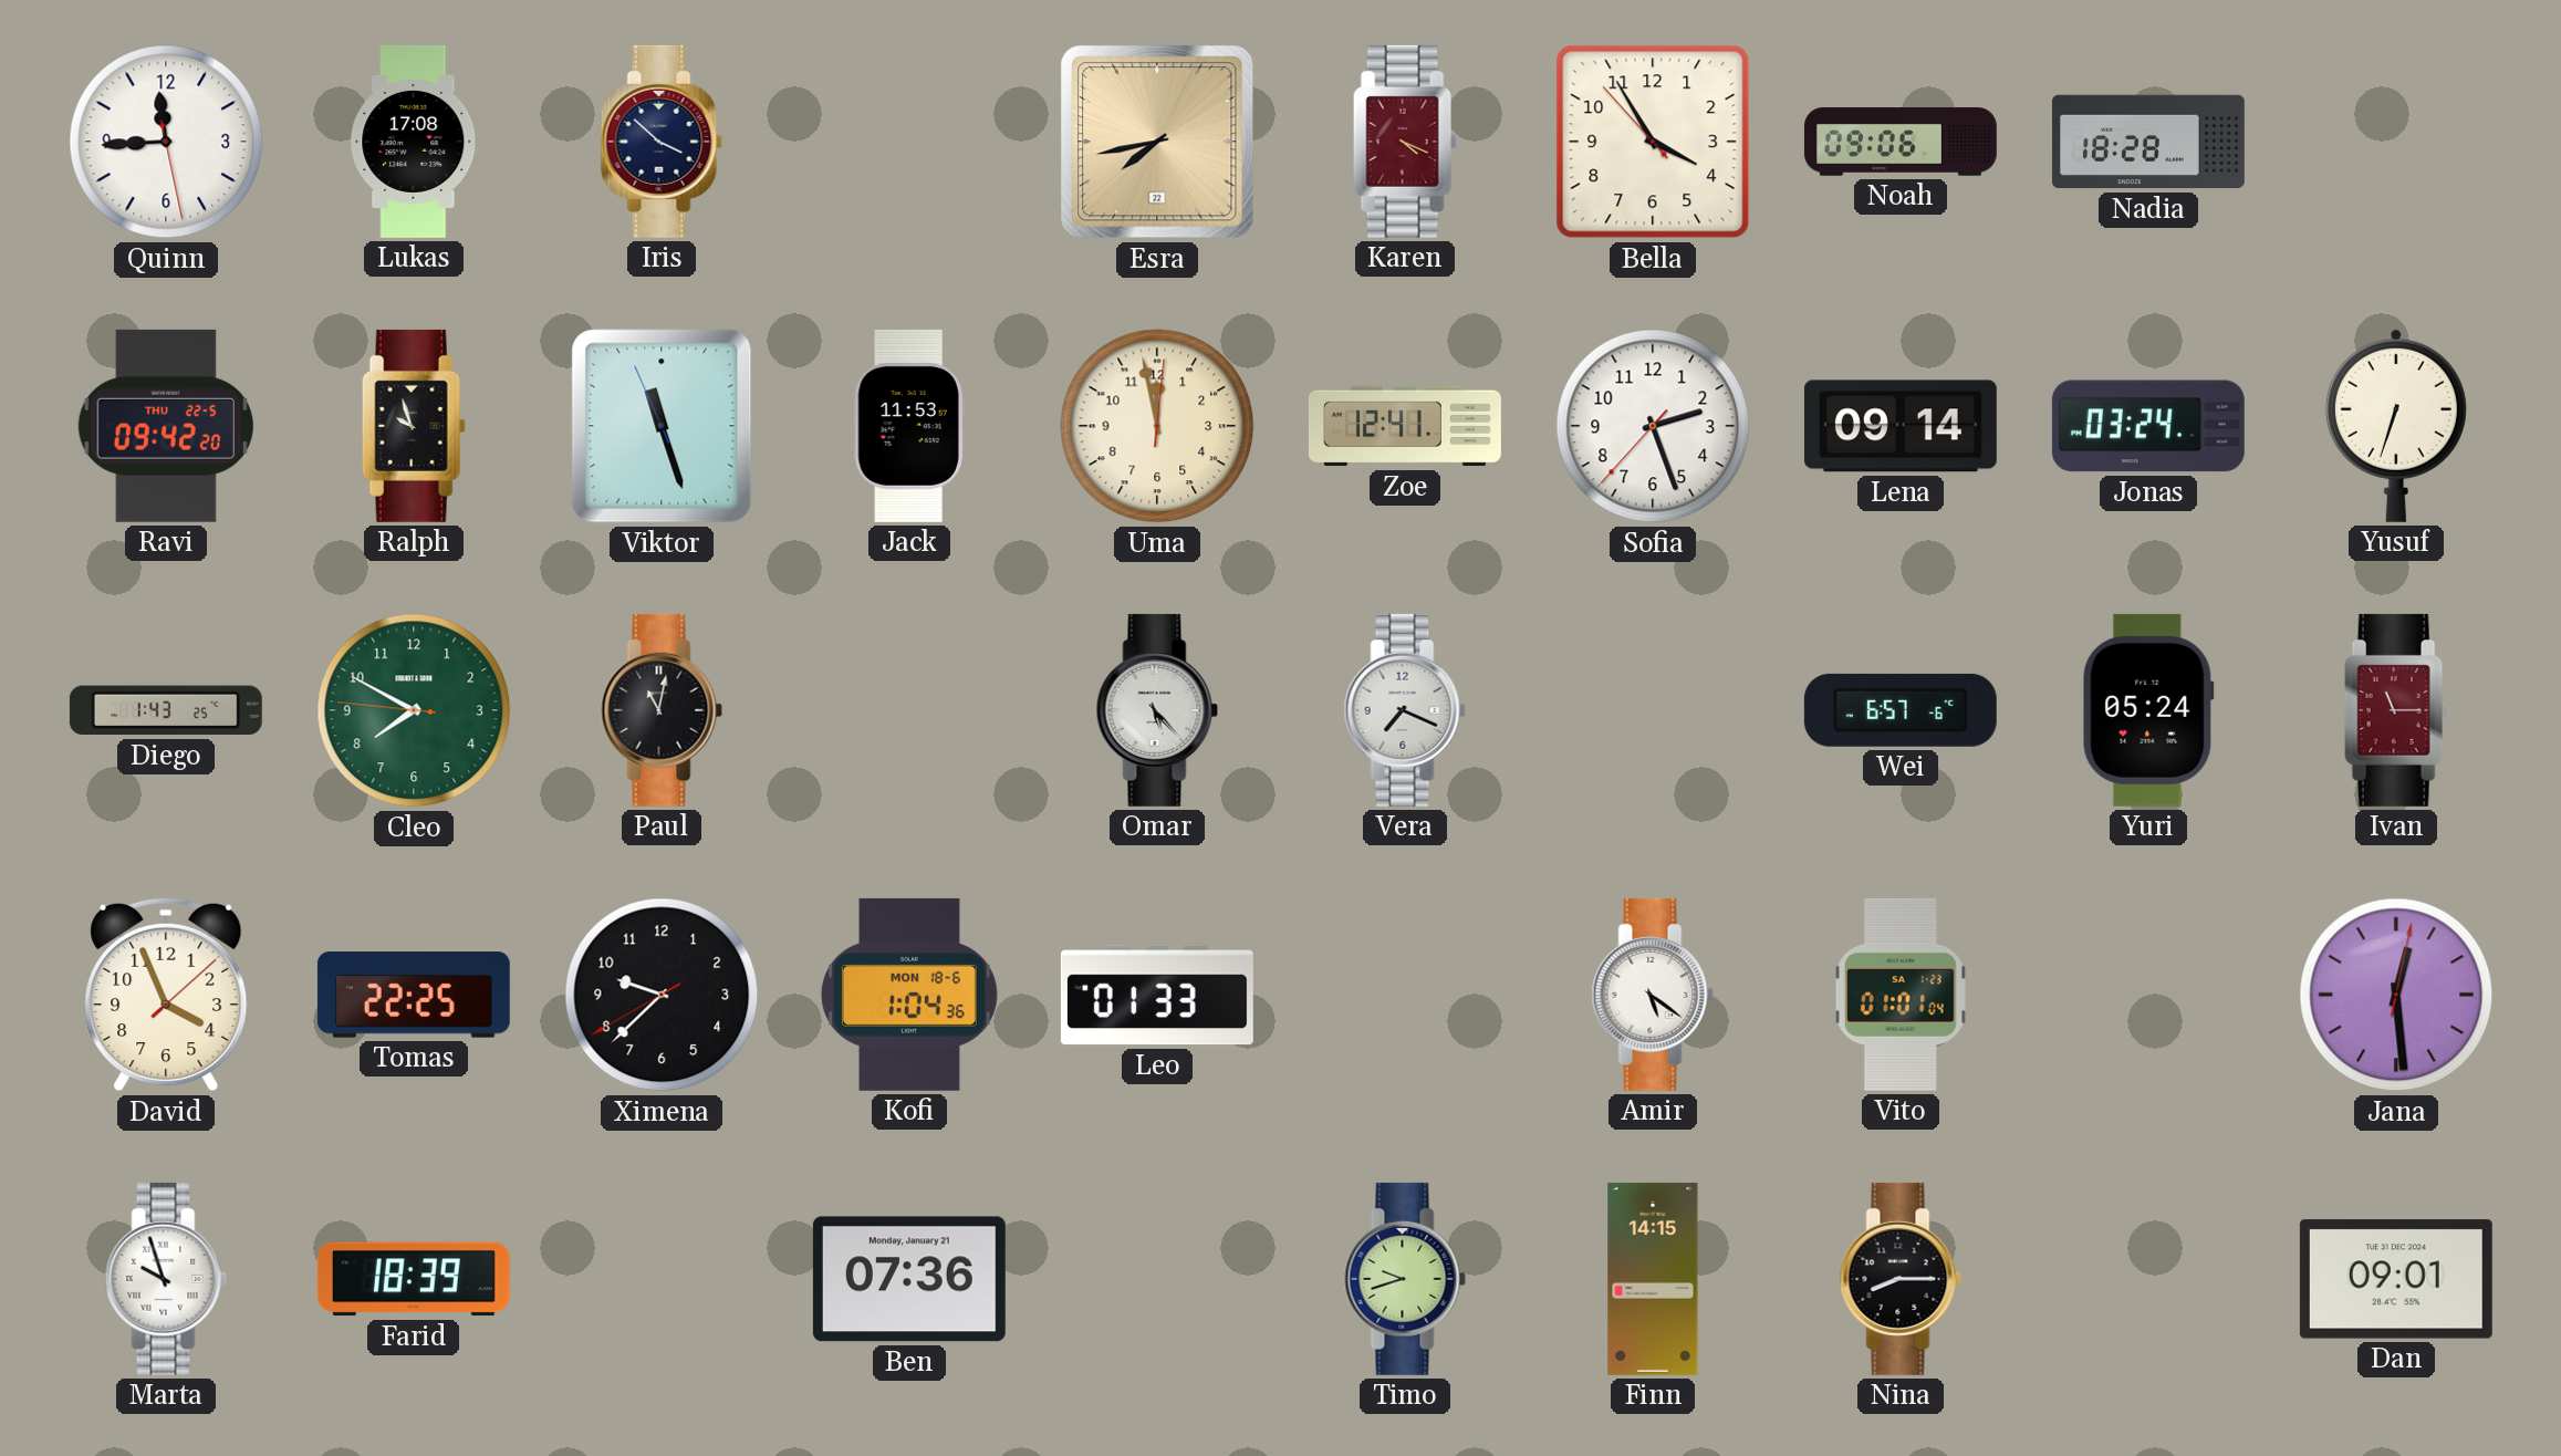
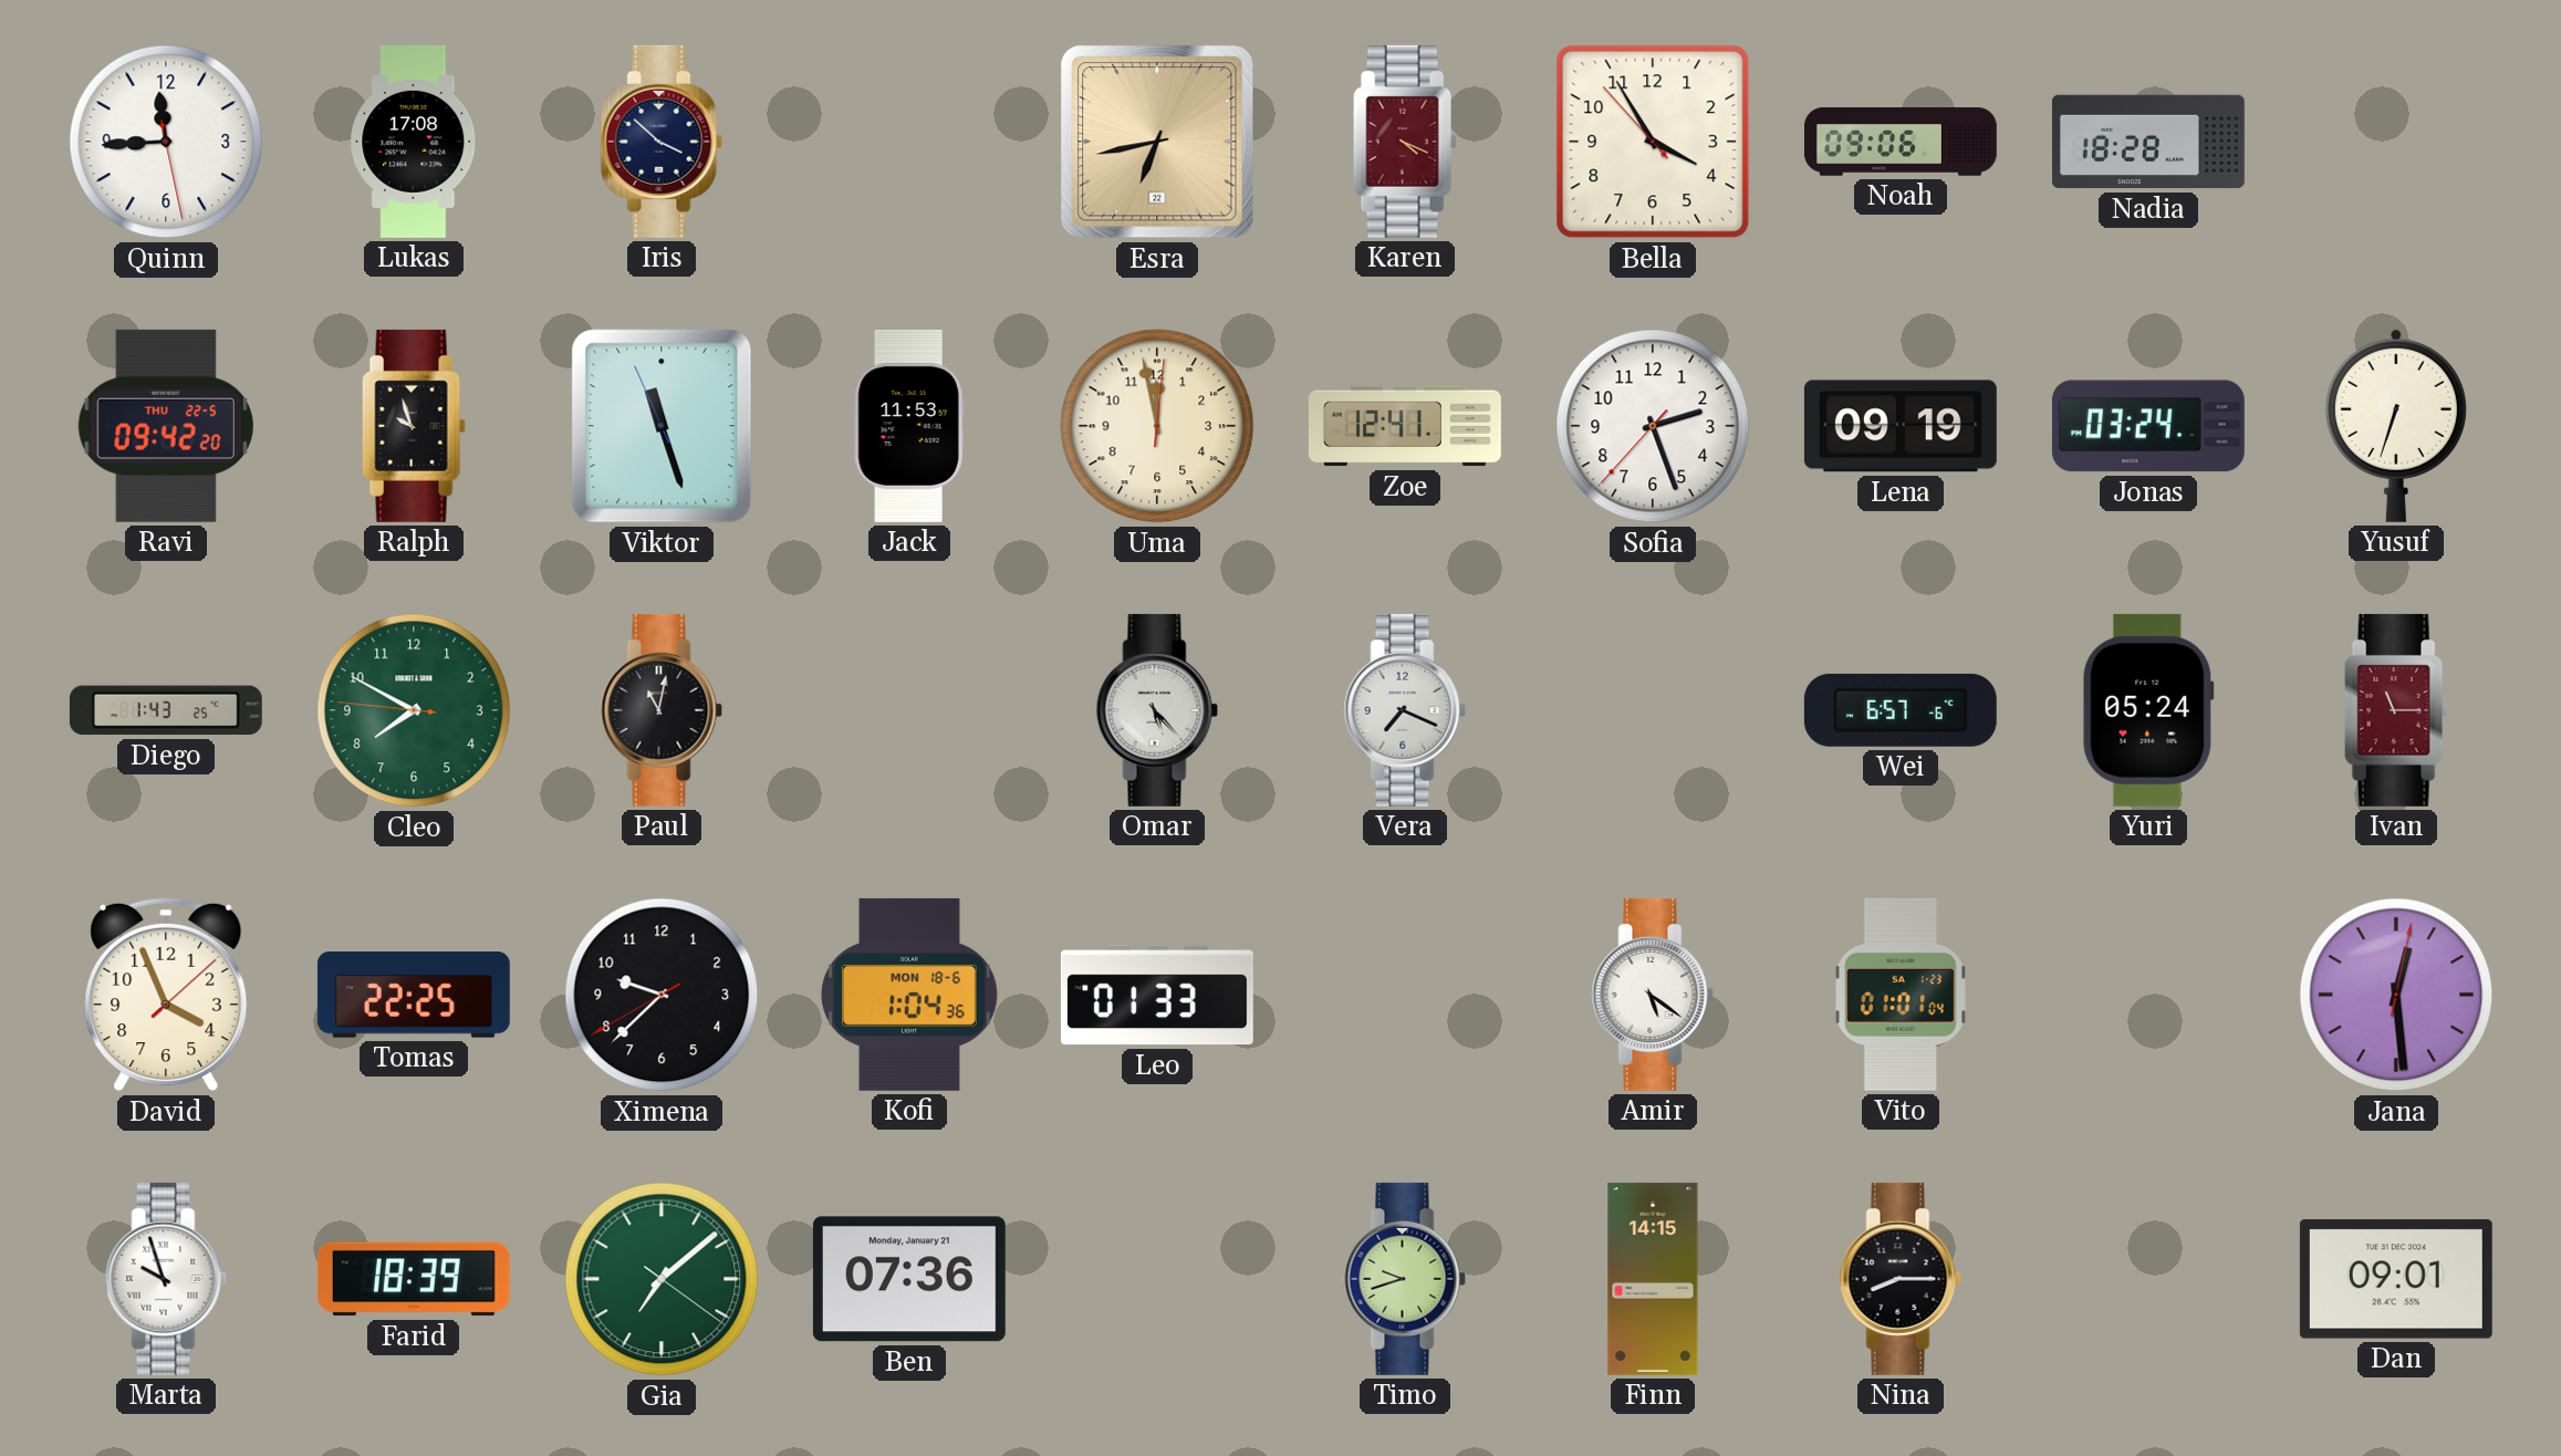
Esra: 7:43 -> 6:43
Lena: 09:14 -> 09:19
Gia: none -> 7:08
